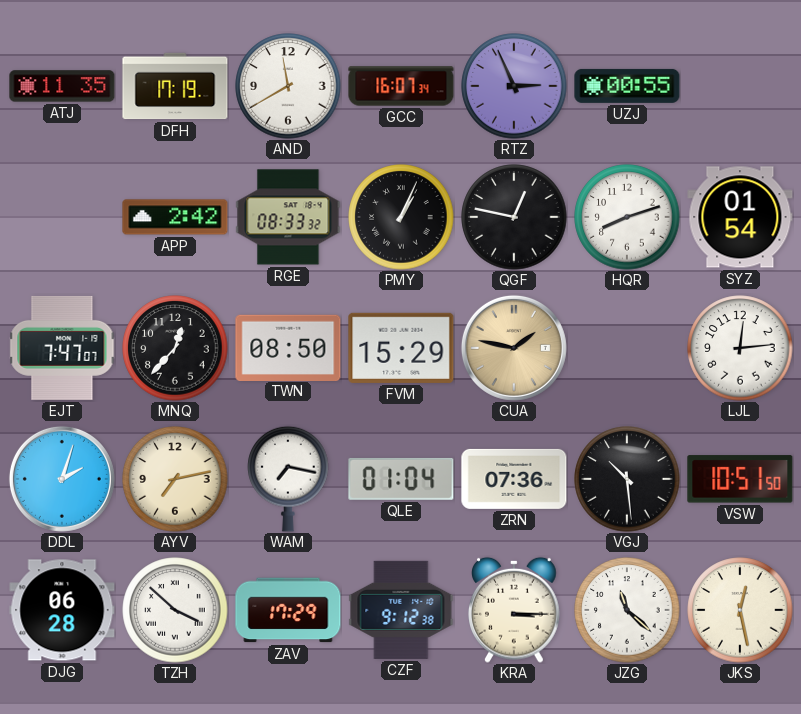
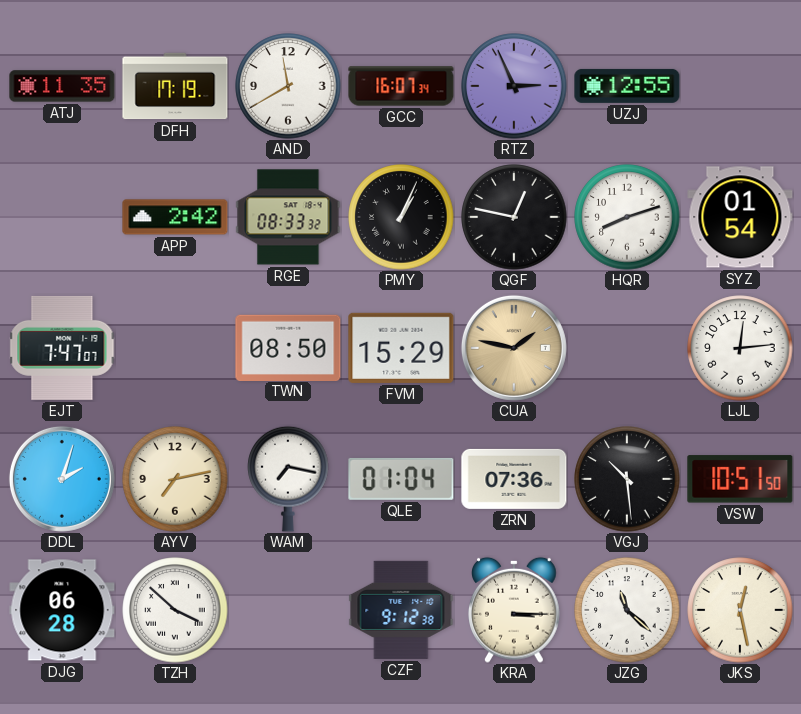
UZJ: 00:55 -> 12:55
MNQ: 12:37 -> none
ZAV: 17:29 -> none
